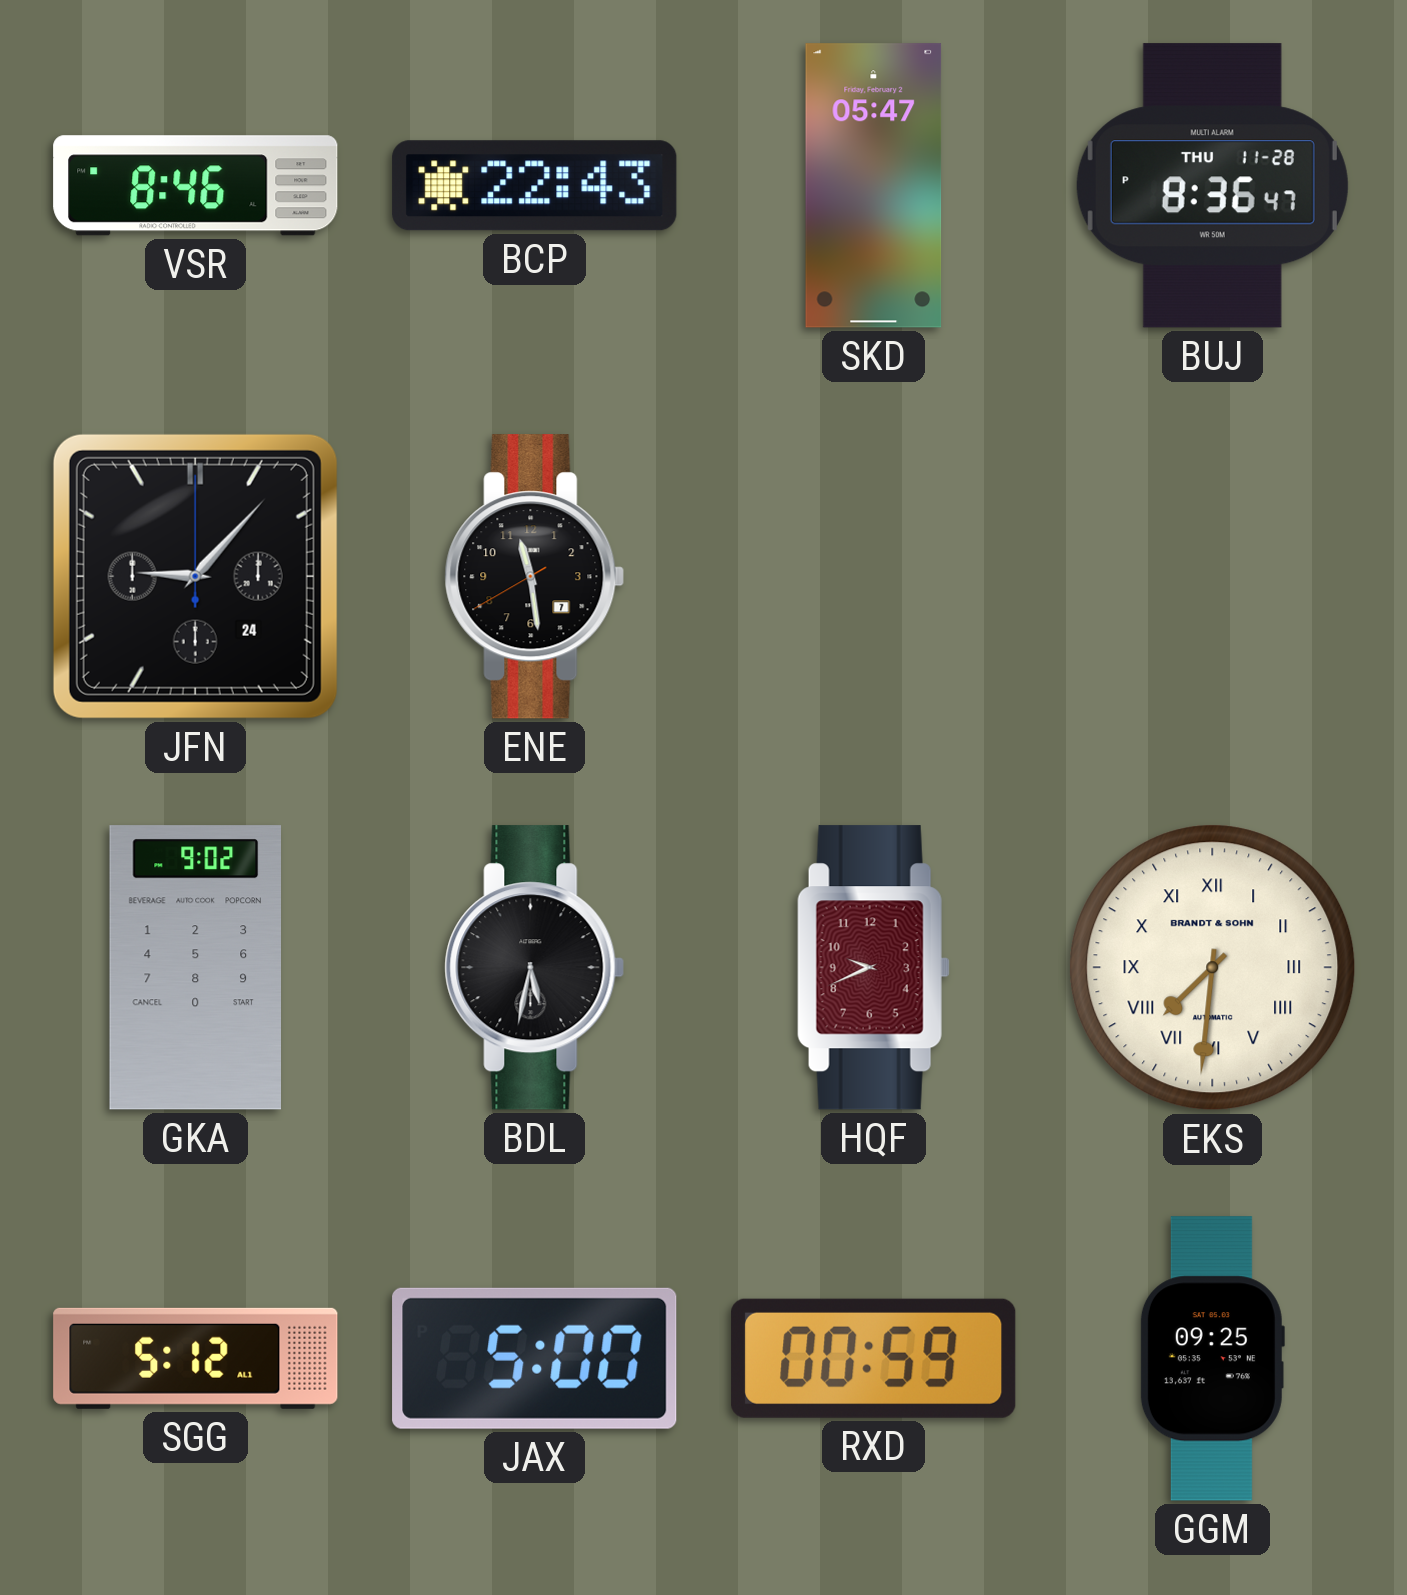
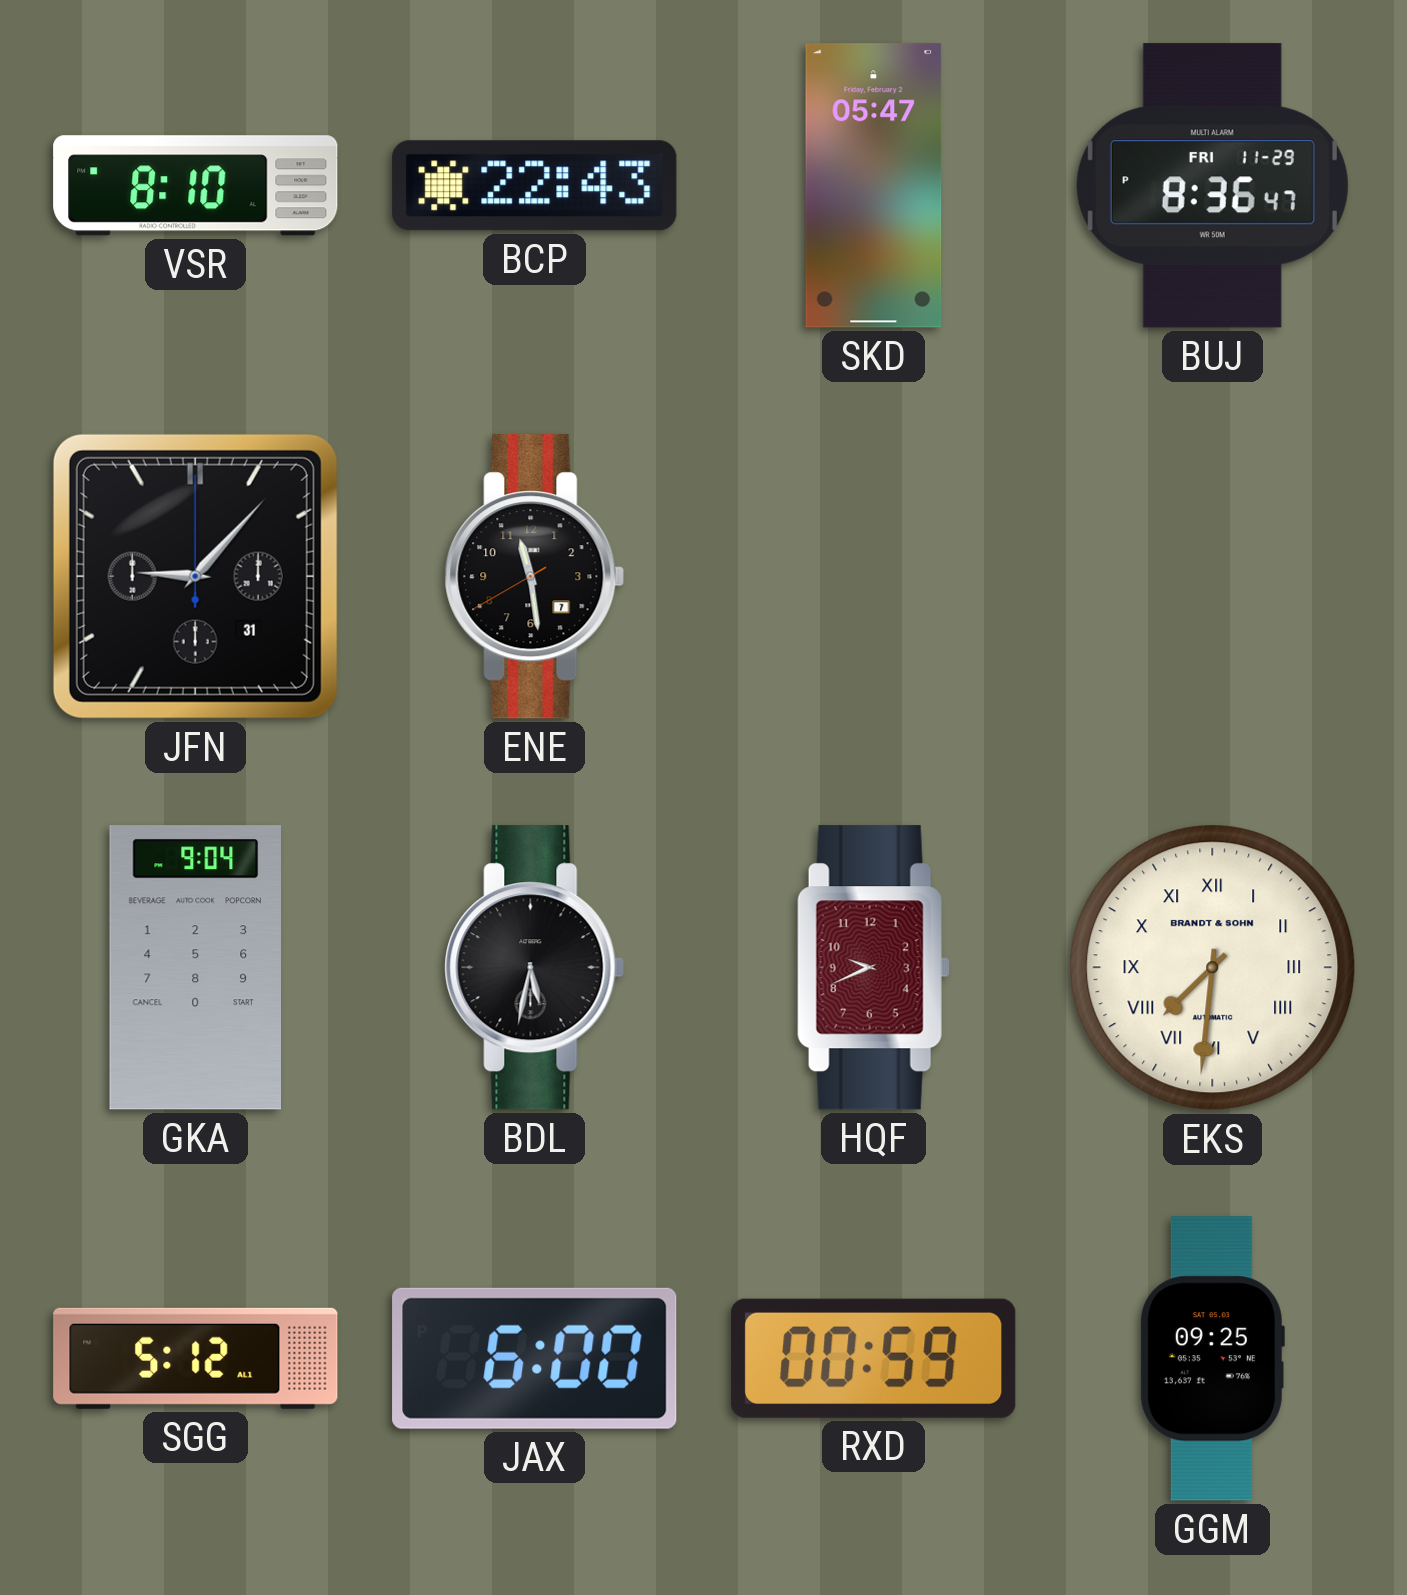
VSR: 8:46 -> 8:10
BUJ date: THU 11-28 -> FRI 11-29
JFN date: 24 -> 31
GKA: 9:02 -> 9:04
JAX: 5:00 -> 6:00
